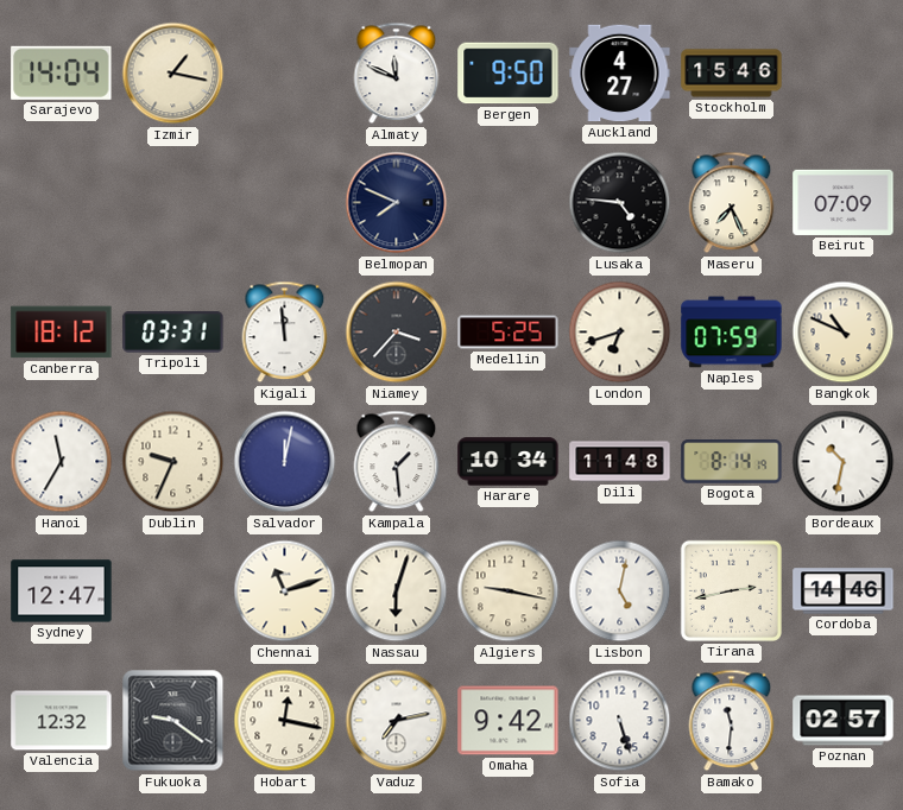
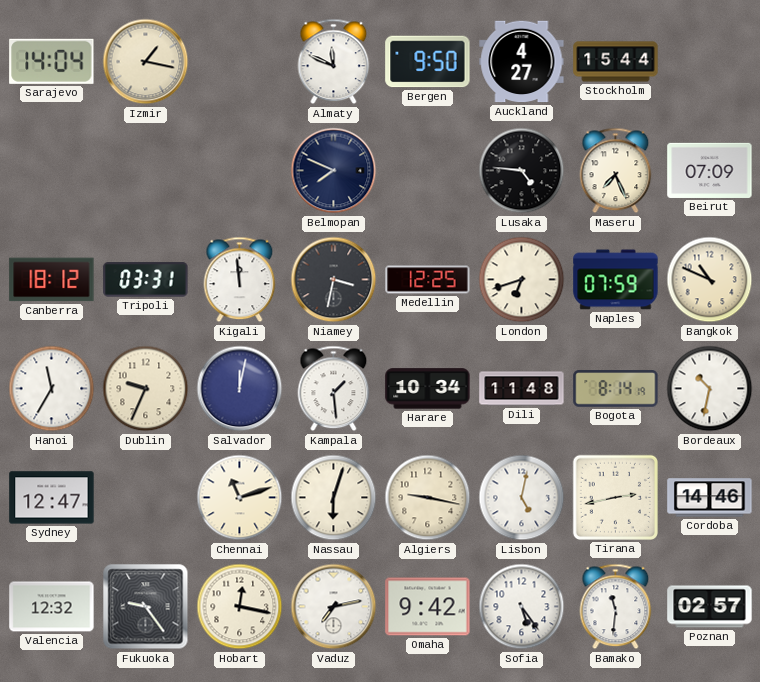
Stockholm: 15:46 -> 15:44
Niamey: 3:37 -> 3:32
Medellin: 5:25 -> 12:25
Fukuoka: 9:21 -> 9:24
Sofia: 5:27 -> 5:24
